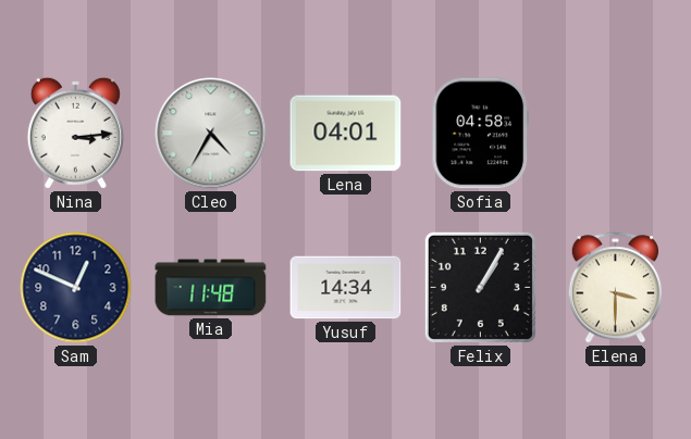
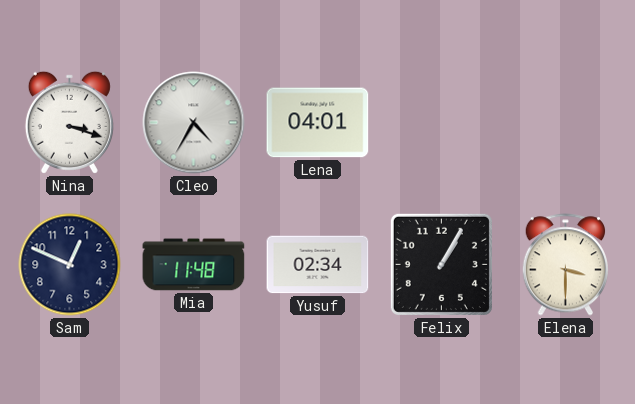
Nina: 3:14 -> 3:18
Sofia: 04:58 -> none
Yusuf: 14:34 -> 02:34
